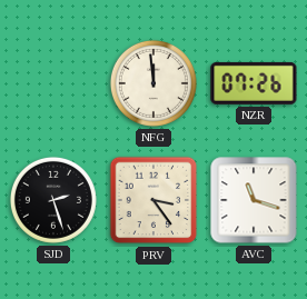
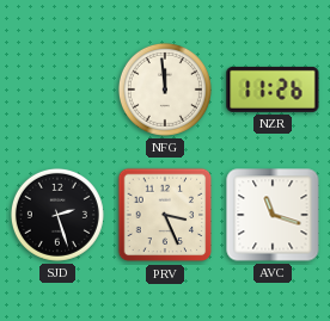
NZR: 07:26 -> 11:26
PRV: 3:24 -> 3:26
